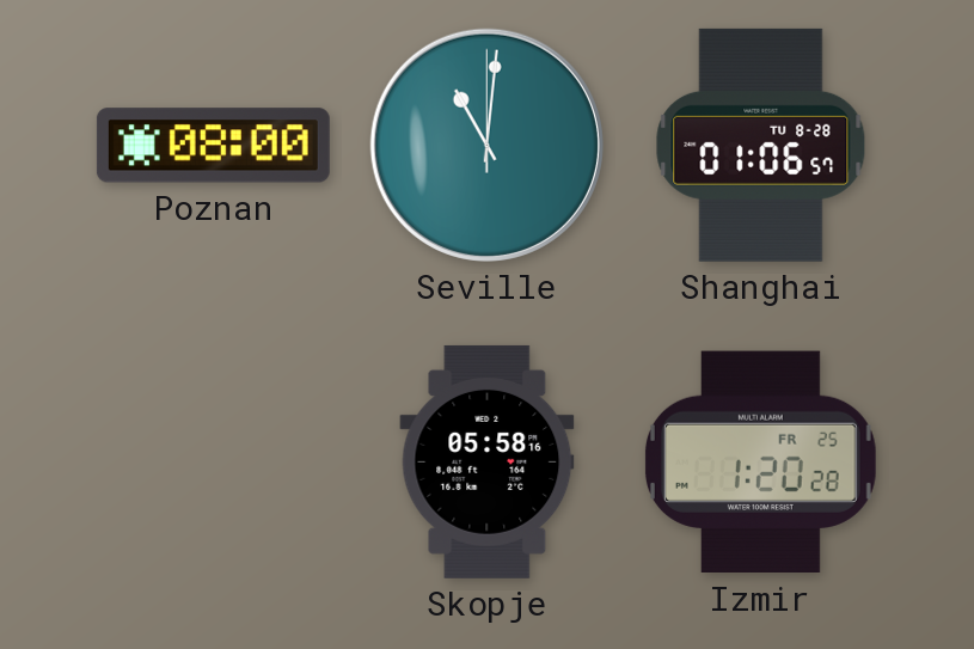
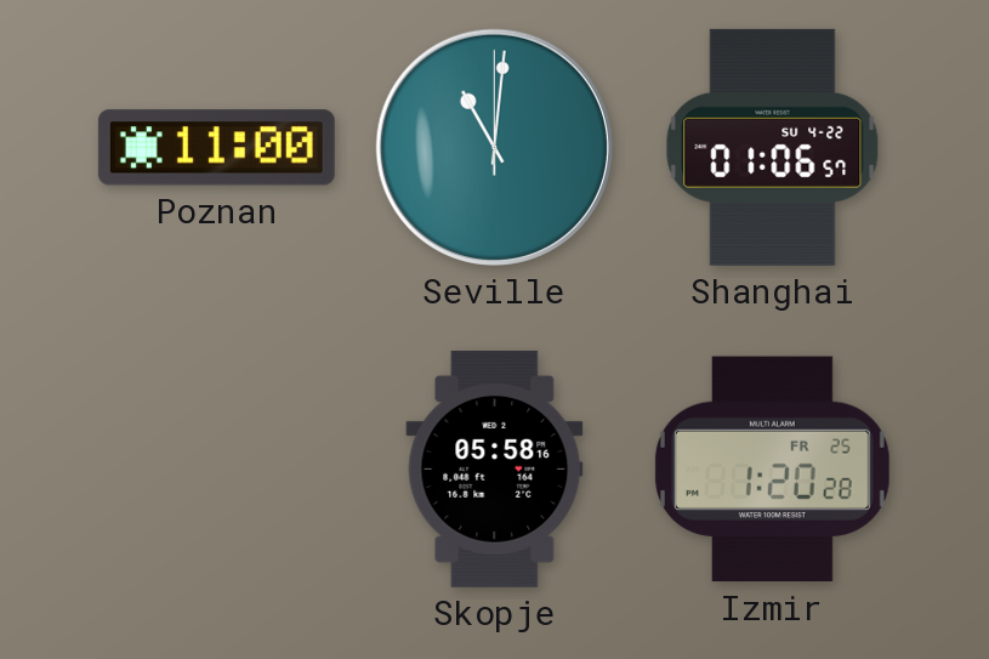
Poznan: 08:00 -> 11:00
Shanghai date: TU 8-28 -> SU 4-22
